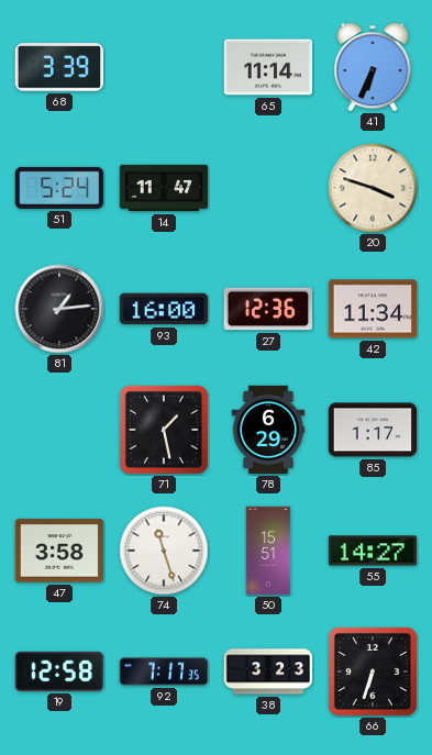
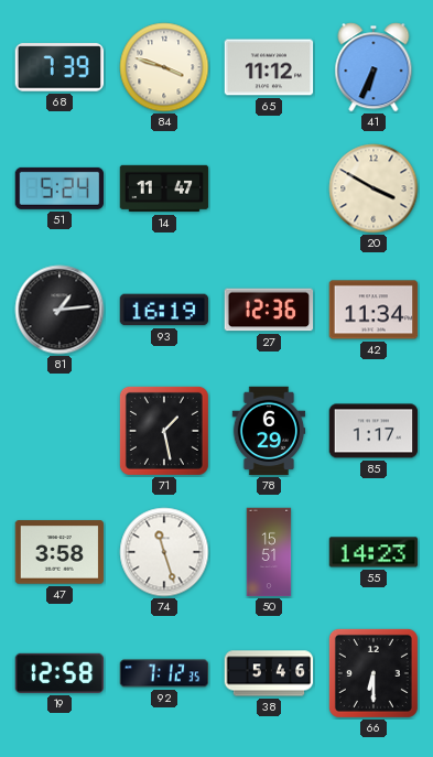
68: 3:39 -> 7:39
84: none -> 3:48
65: 11:14 -> 11:12
20: 3:48 -> 3:50
93: 16:00 -> 16:19
55: 14:27 -> 14:23
92: 7:17 -> 7:12
38: 3:23 -> 5:46
66: 6:33 -> 6:30
